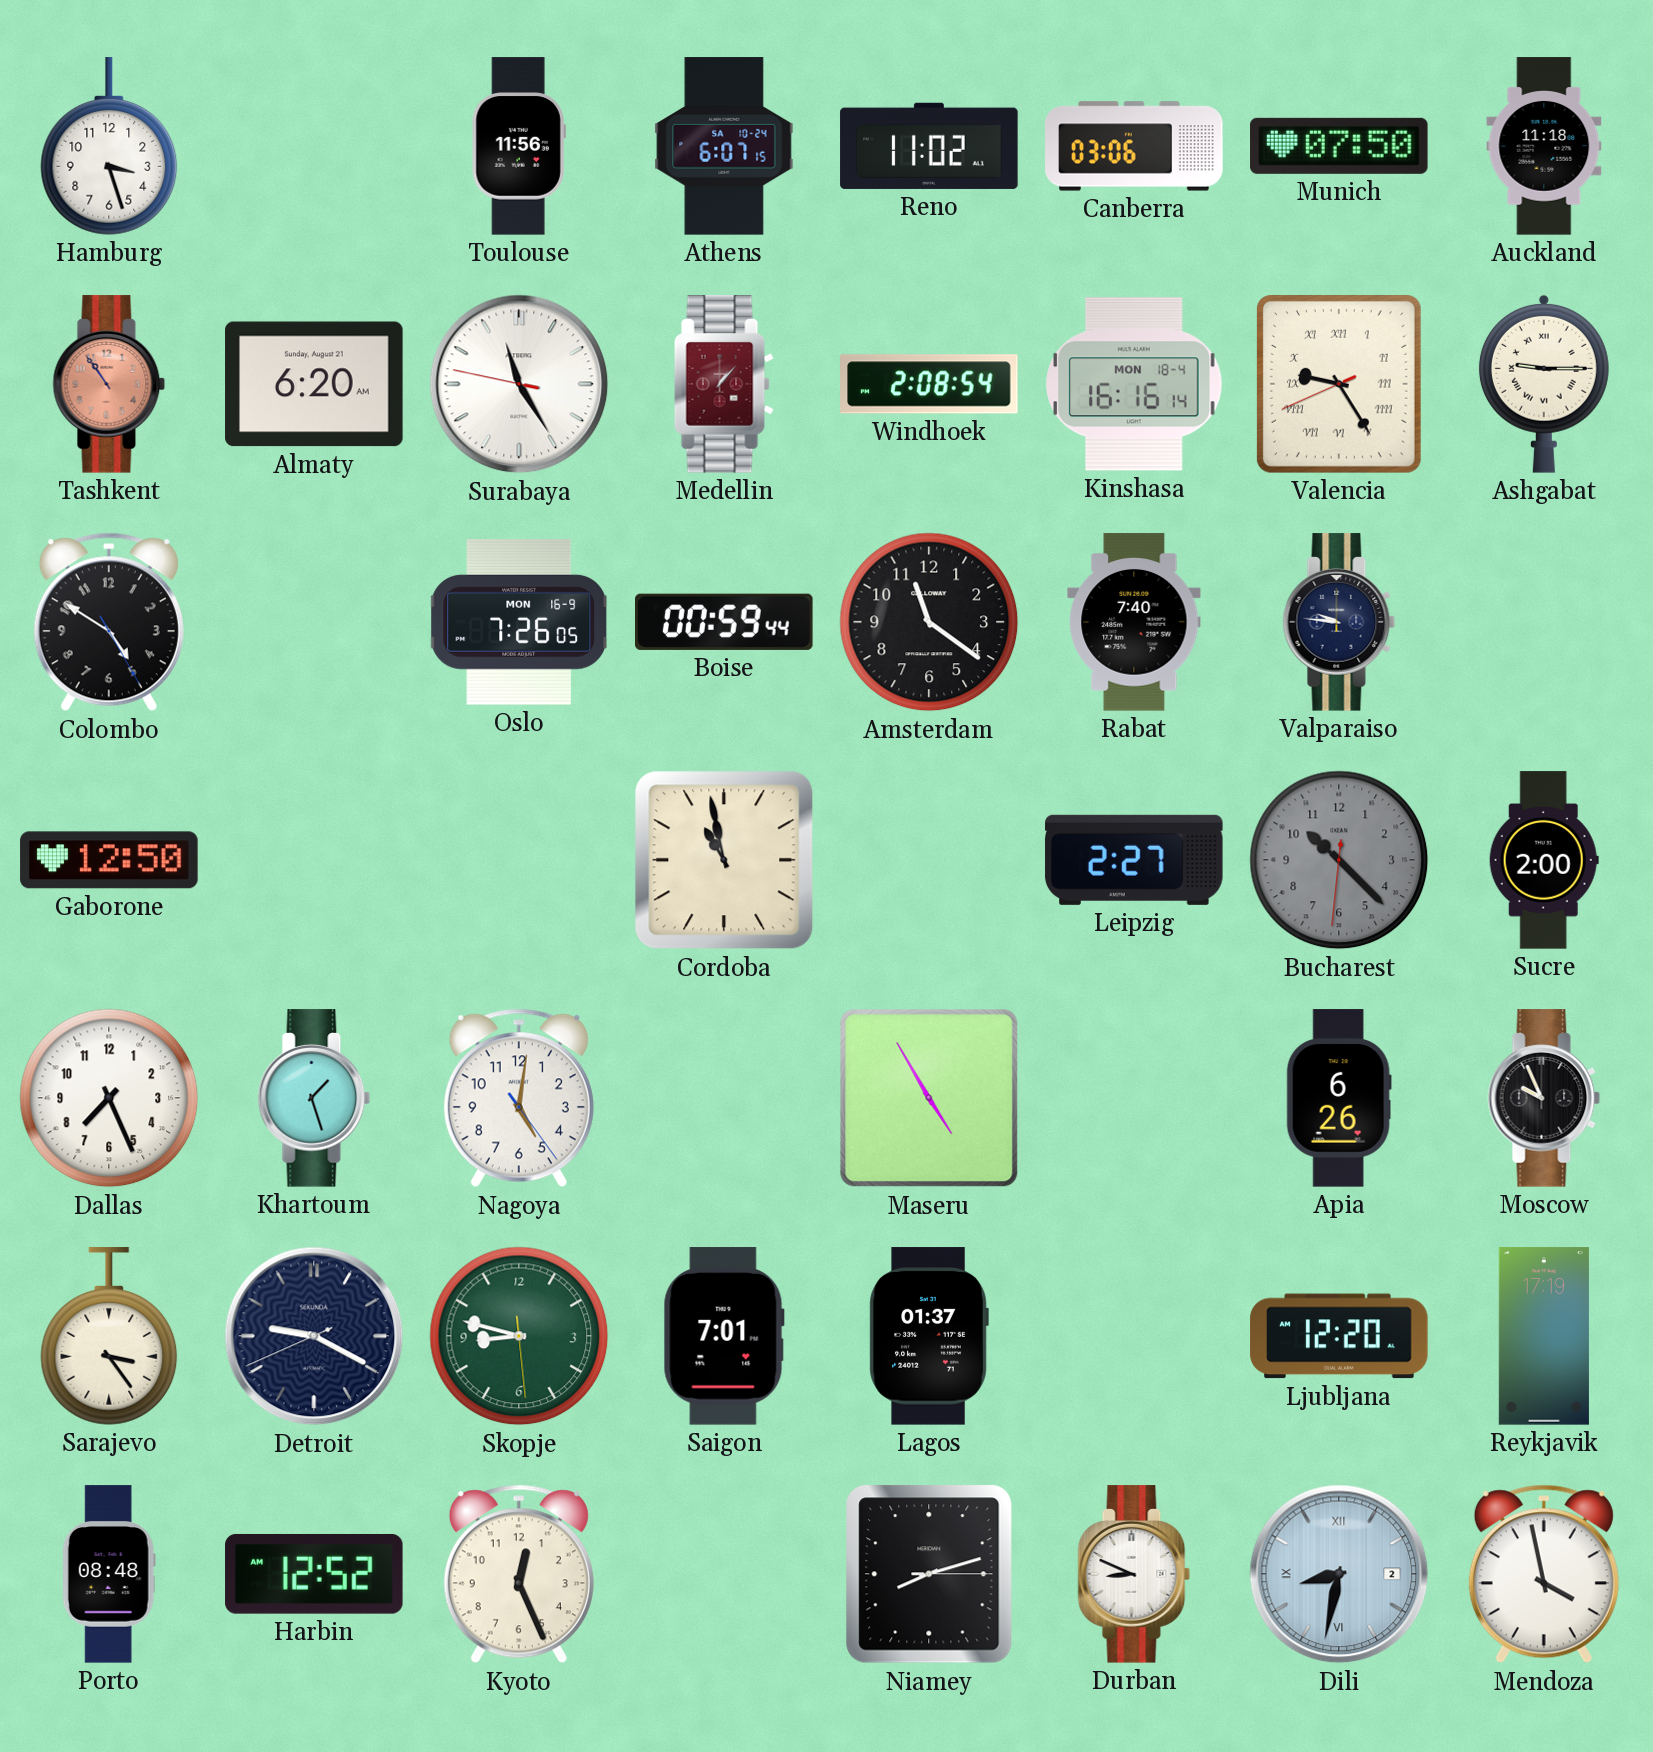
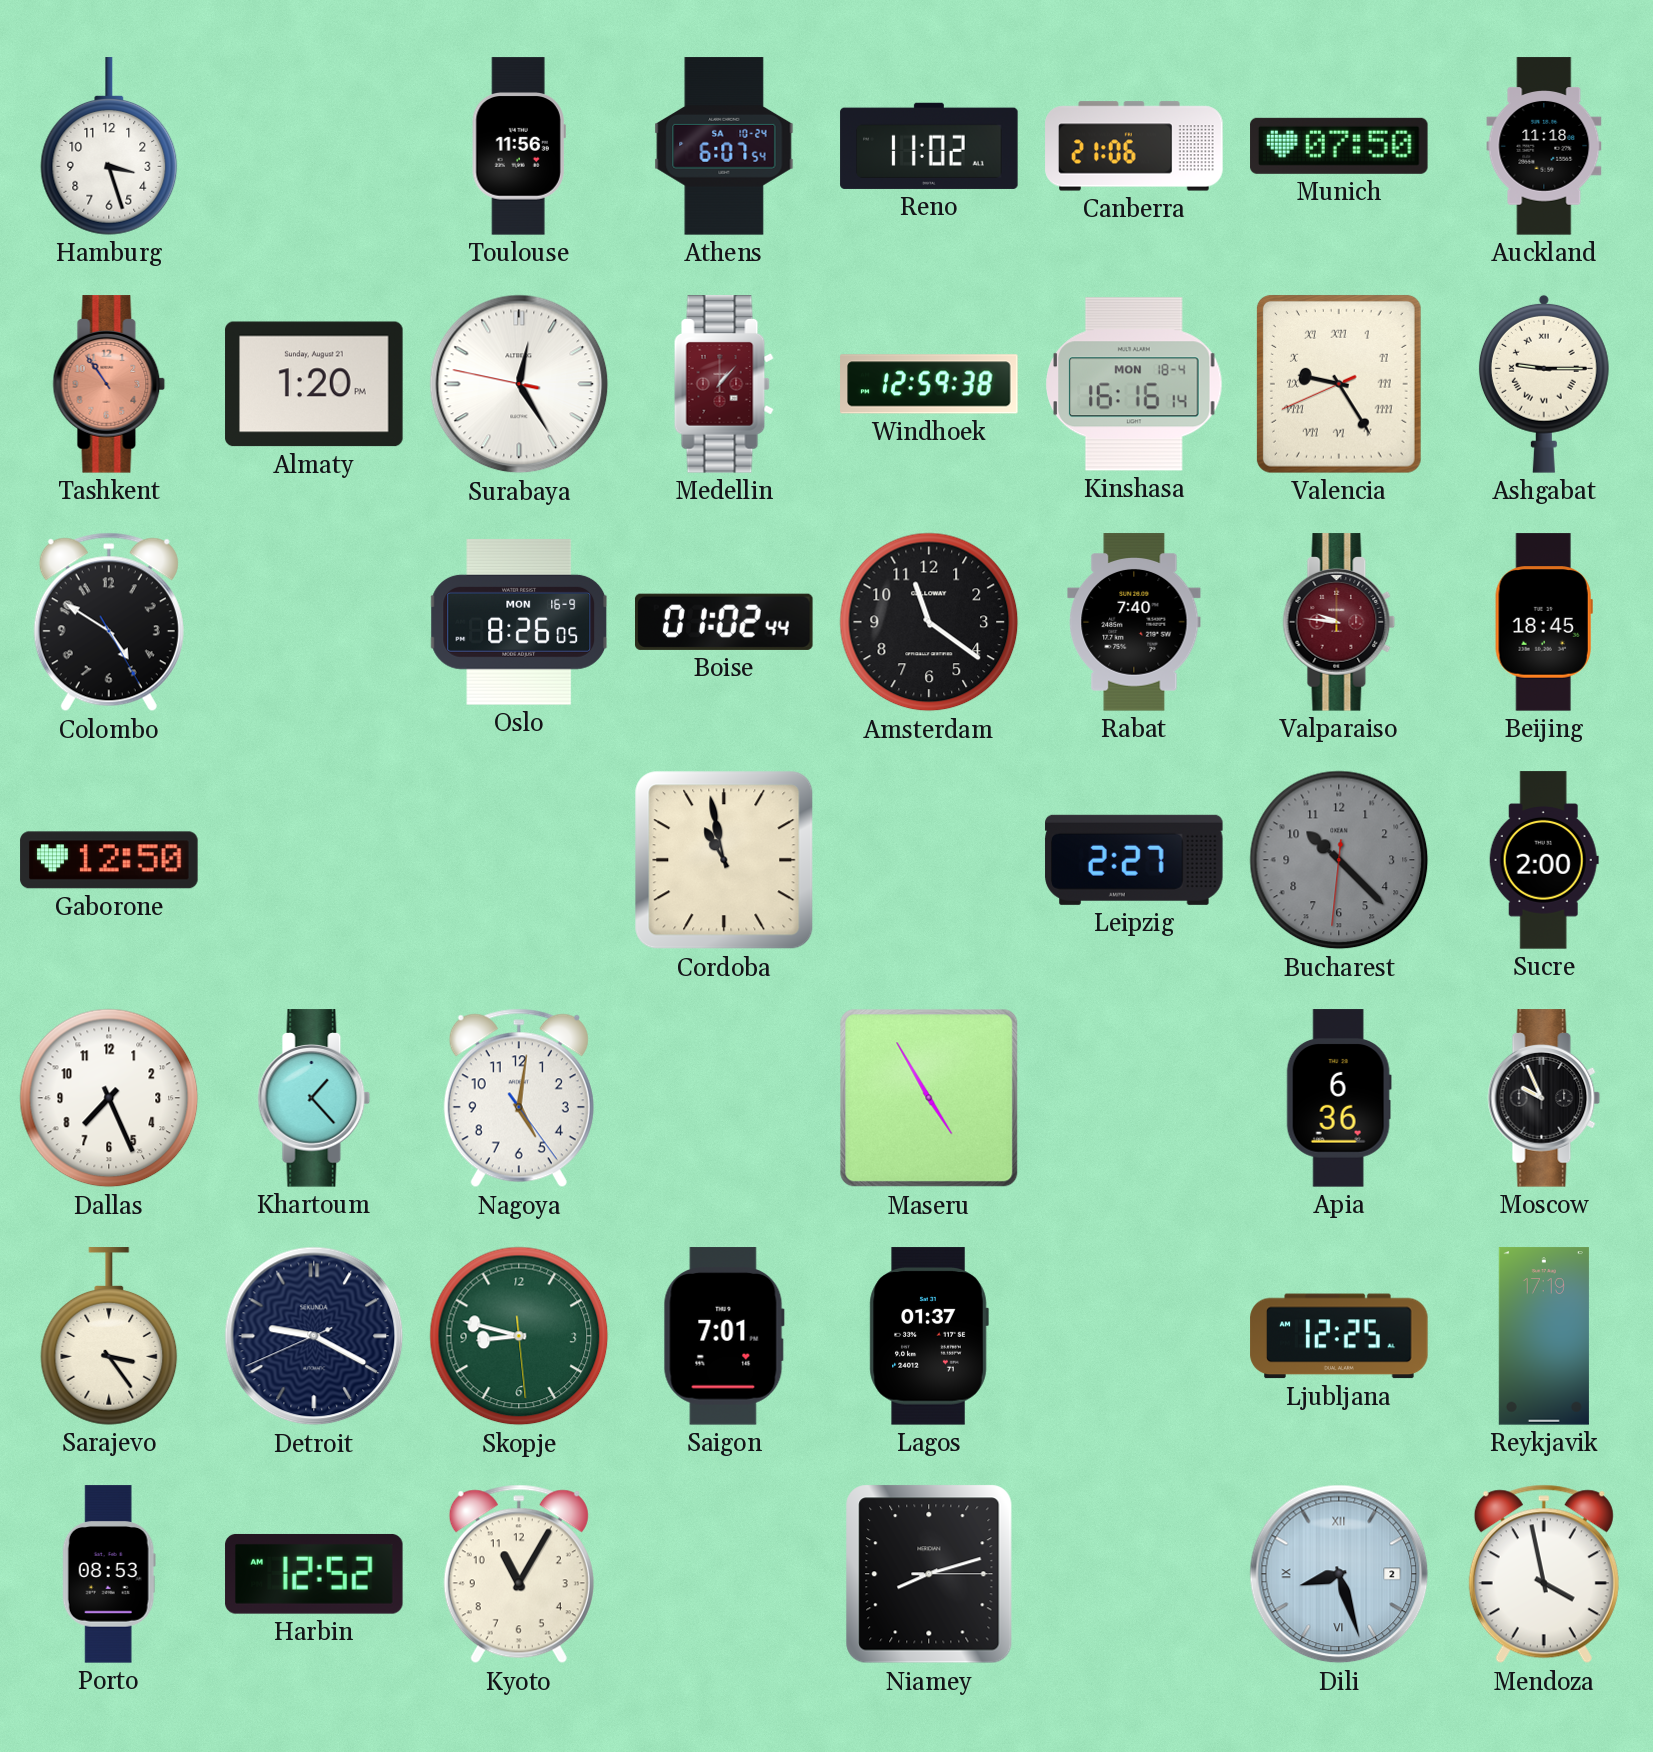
Athens: 6:07:15 -> 6:07:54
Canberra: 03:06 -> 21:06
Almaty: 6:20 -> 1:20
Surabaya: 11:24 -> 12:24
Windhoek: 2:08 -> 12:59
Oslo: 7:26 -> 8:26
Boise: 00:59 -> 01:02
Valparaiso dial: navy -> burgundy
Beijing: none -> 18:45
Khartoum: 1:27 -> 1:23
Apia: 6:26 -> 6:36
Ljubljana: 12:20 -> 12:25
Porto: 08:48 -> 08:53
Kyoto: 12:26 -> 11:05
Durban: 8:49 -> none
Dili: 8:32 -> 8:27
